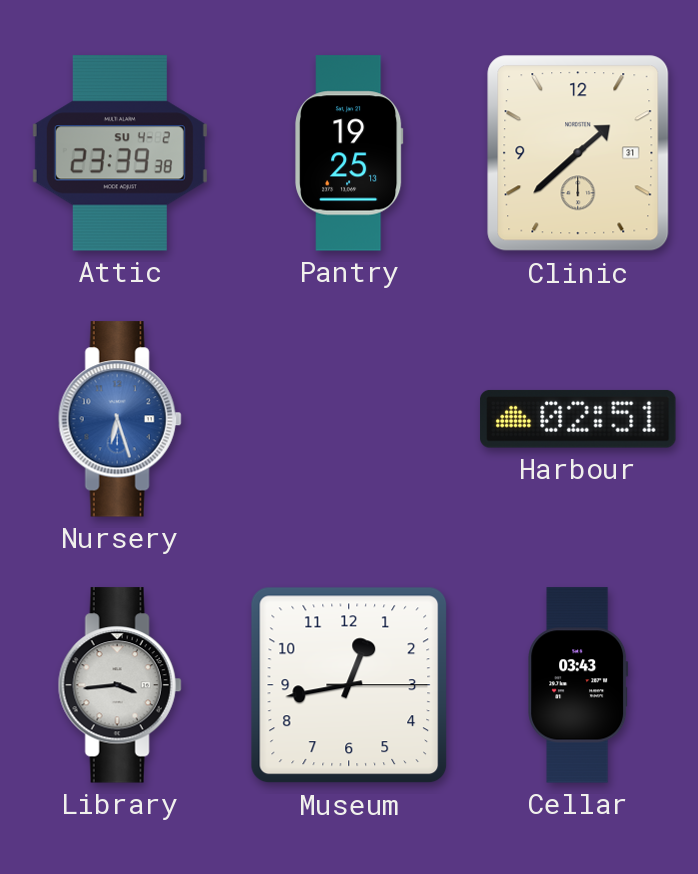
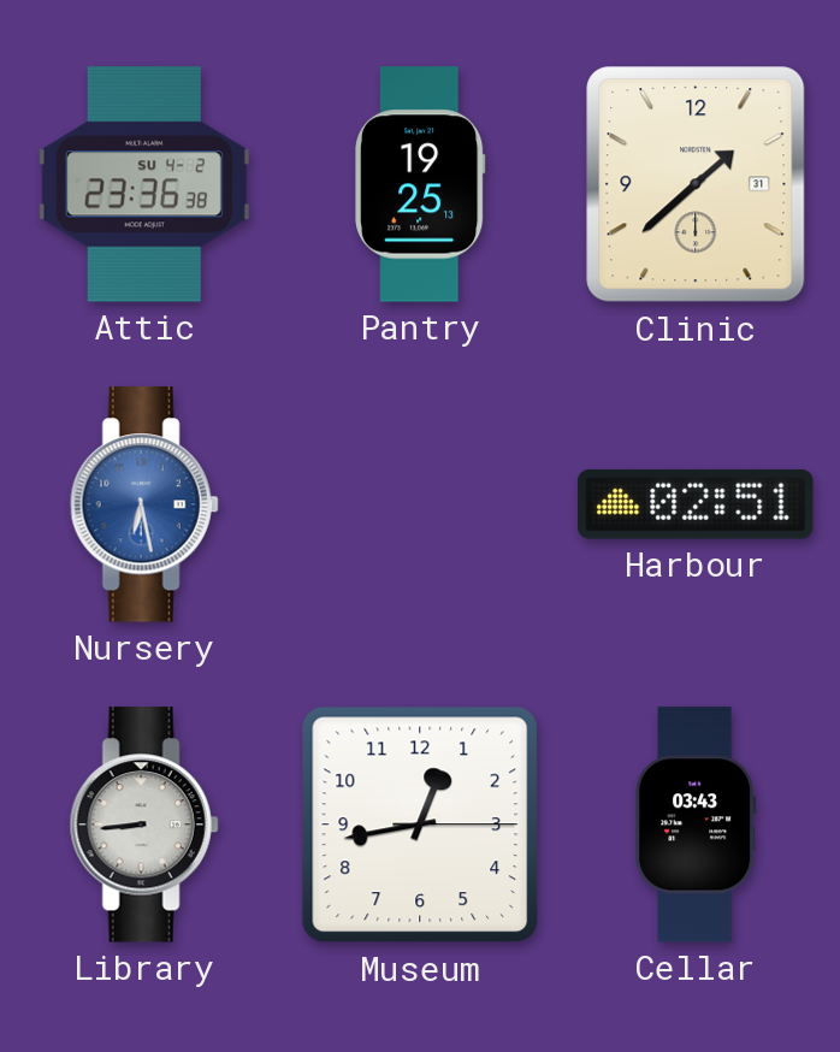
Attic: 23:39 -> 23:36
Nursery: 6:27 -> 6:28
Library: 3:44 -> 8:44
